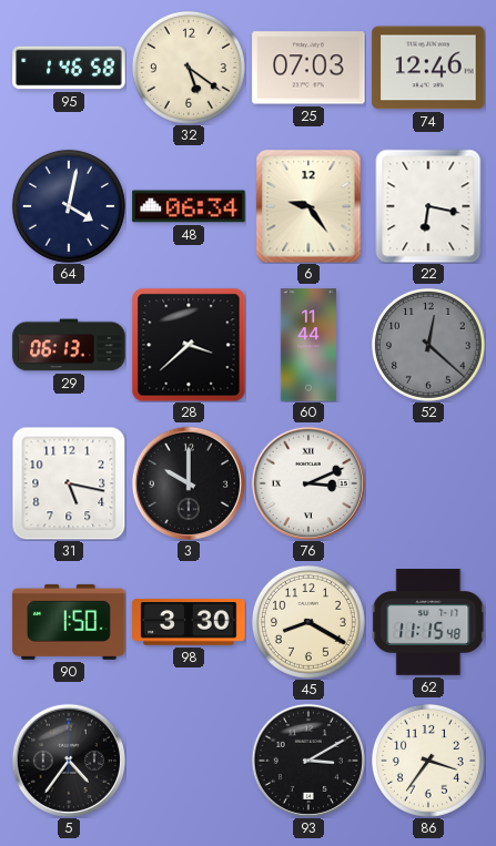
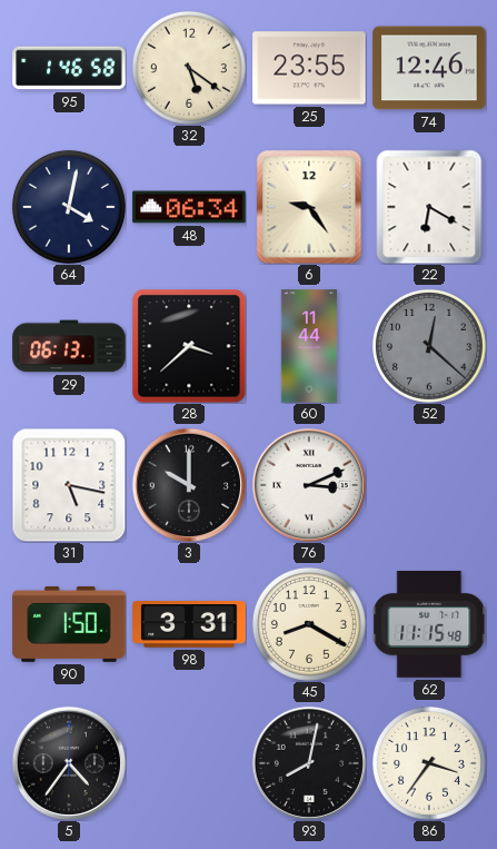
25: 07:03 -> 23:55
22: 6:17 -> 6:20
98: 3:30 -> 3:31
93: 3:10 -> 8:02
